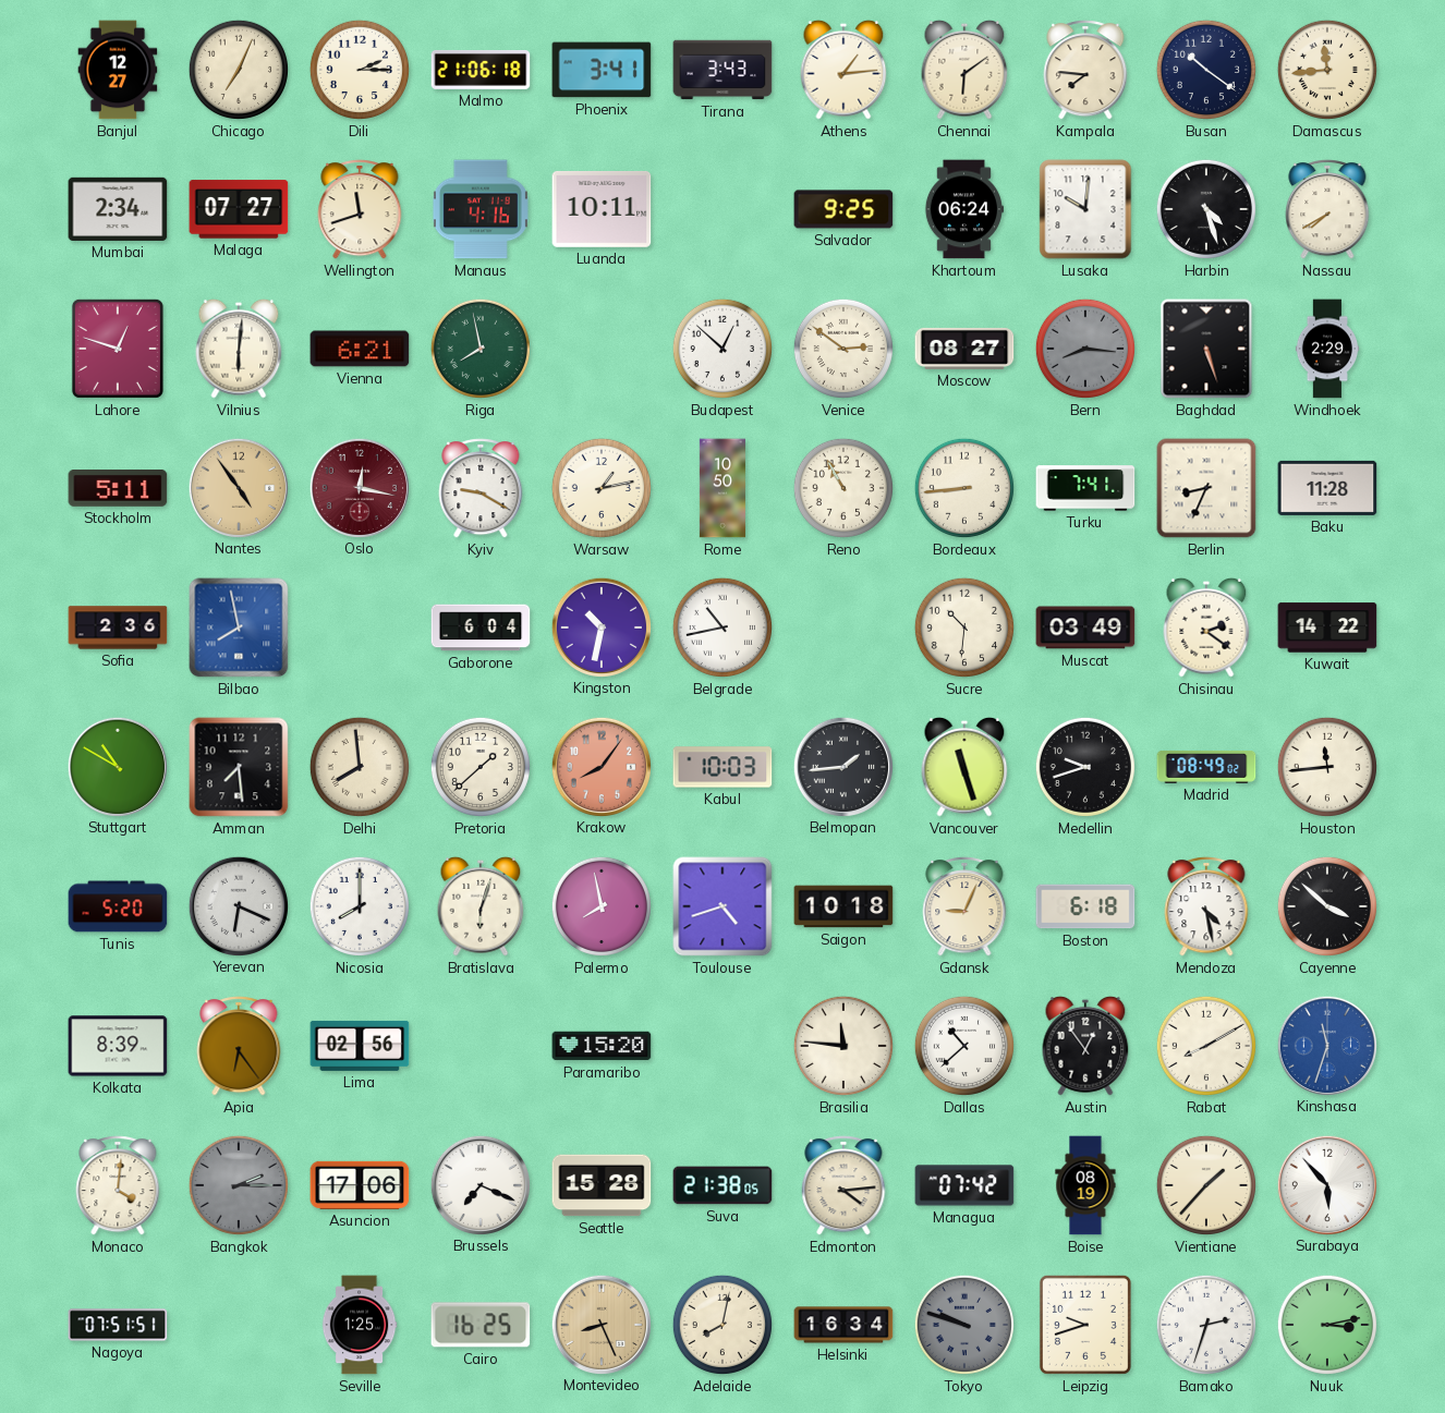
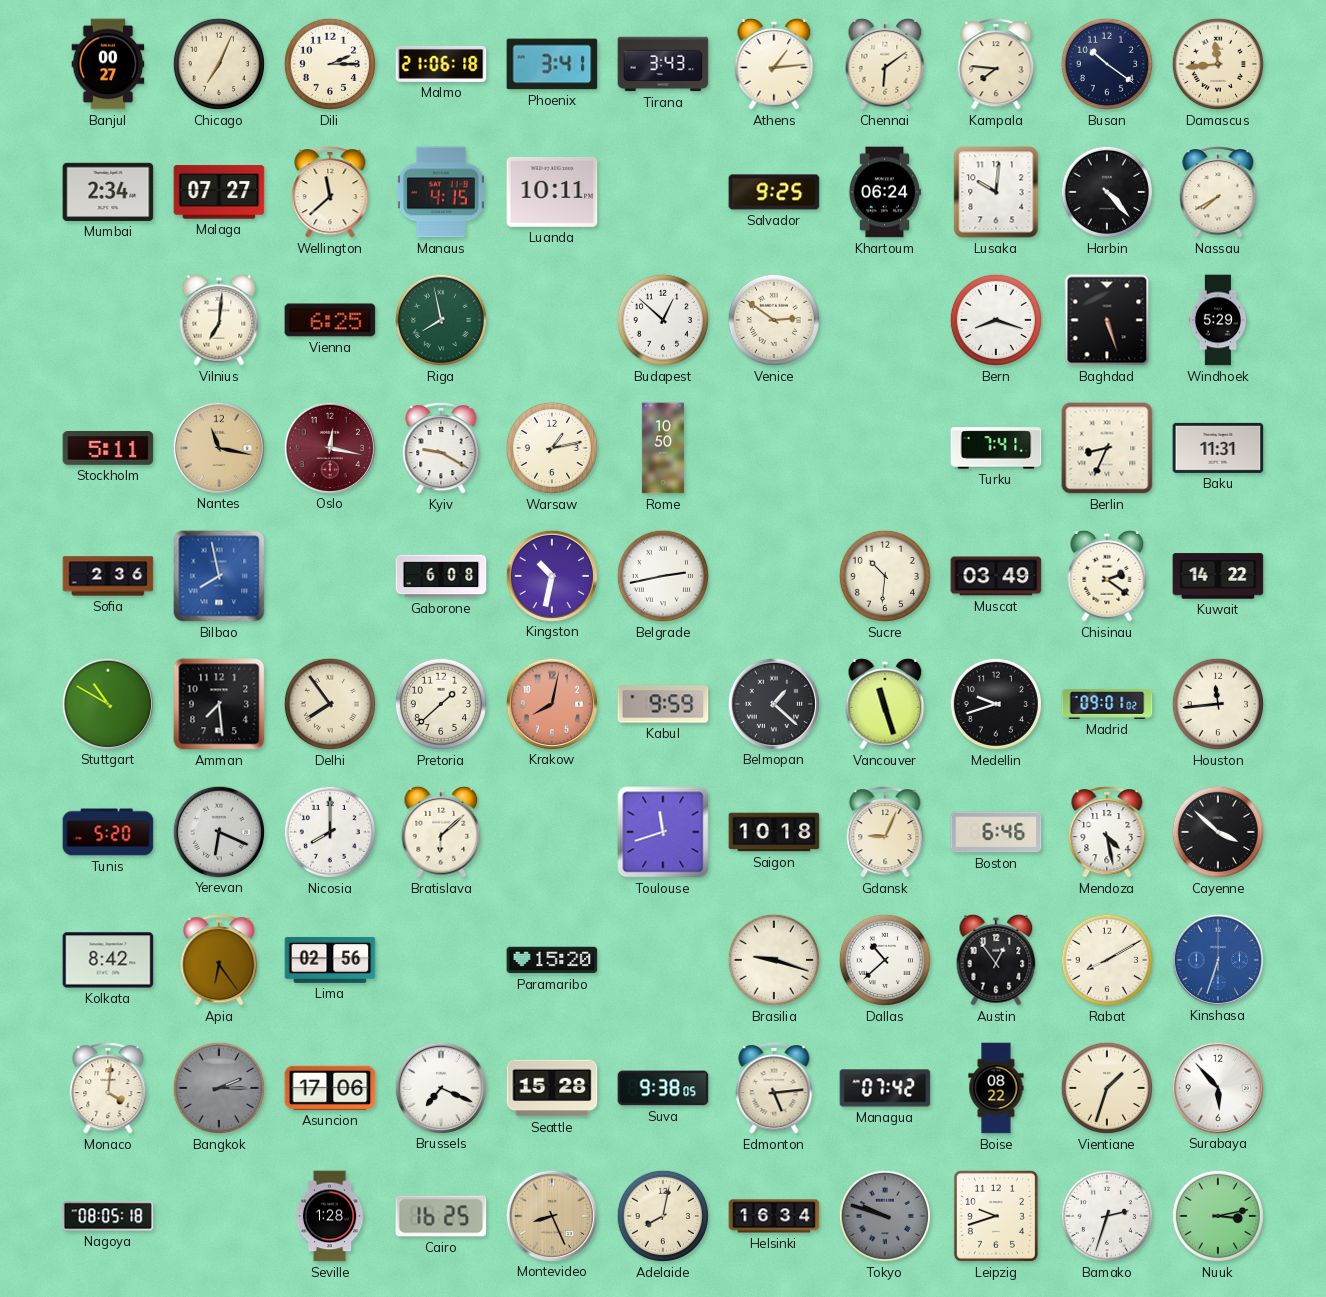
Banjul: 12:27 -> 00:27
Wellington: 11:42 -> 11:38
Manaus: 4:16 -> 4:15
Harbin: 4:27 -> 4:23
Lahore: 12:48 -> none
Vilnius: 6:01 -> 7:01
Vienna: 6:21 -> 6:25
Moscow: 08:27 -> none
Bern: 8:16 -> 8:18
Bern dial: grey -> white
Windhoek: 2:29 -> 5:29
Nantes: 4:54 -> 11:17
Reno: 10:55 -> none
Bordeaux: 8:44 -> none
Baku: 11:28 -> 11:31
Gaborone: 6:04 -> 6:08
Belgrade: 10:43 -> 2:43
Delhi: 7:59 -> 7:54
Krakow: 8:06 -> 8:02
Kabul: 10:03 -> 9:59
Belmopan: 1:44 -> 1:22
Madrid: 08:49 -> 09:01
Bratislava: 6:03 -> 6:08
Palermo: 7:58 -> none
Toulouse: 4:42 -> 11:42
Boston: 6:18 -> 6:46
Kolkata: 8:39 -> 8:42
Brasilia: 11:46 -> 9:18
Kinshasa: 11:33 -> 6:33
Suva: 21:38 -> 9:38
Edmonton: 4:14 -> 5:14
Boise: 08:19 -> 08:22
Vientiane: 1:37 -> 1:33
Nagoya: 07:51 -> 08:05
Seville: 1:25 -> 1:28
